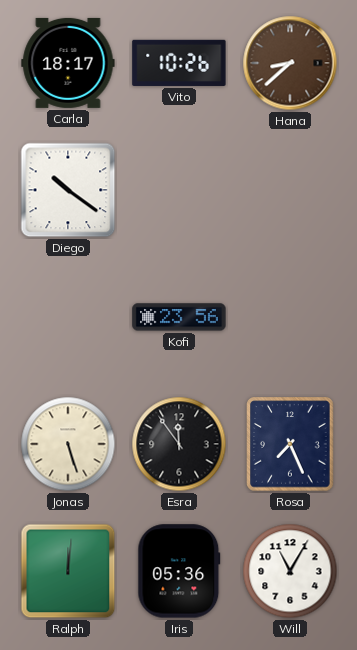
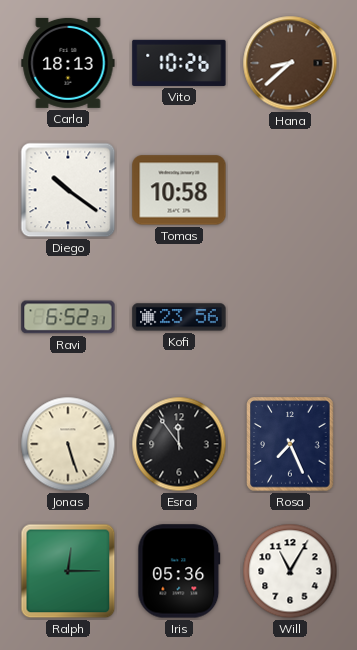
Carla: 18:17 -> 18:13
Tomas: none -> 10:58
Ravi: none -> 6:52
Ralph: 12:01 -> 12:15
